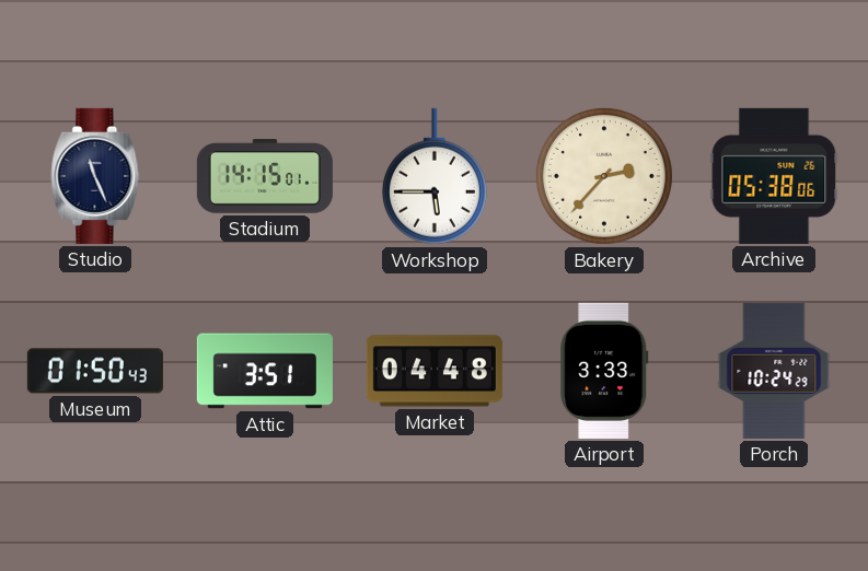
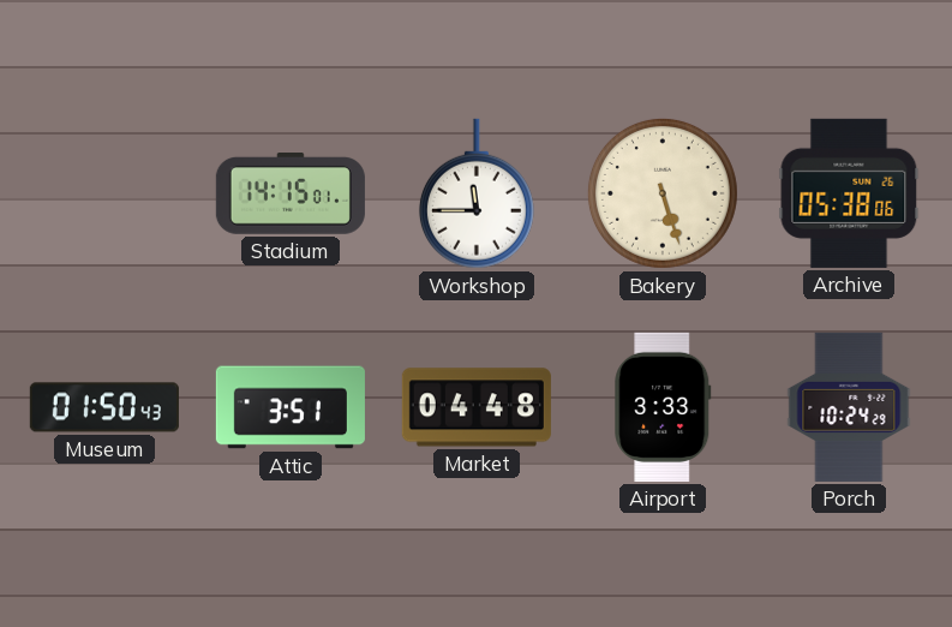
Studio: 11:26 -> none
Workshop: 5:45 -> 11:45
Bakery: 2:37 -> 5:27
